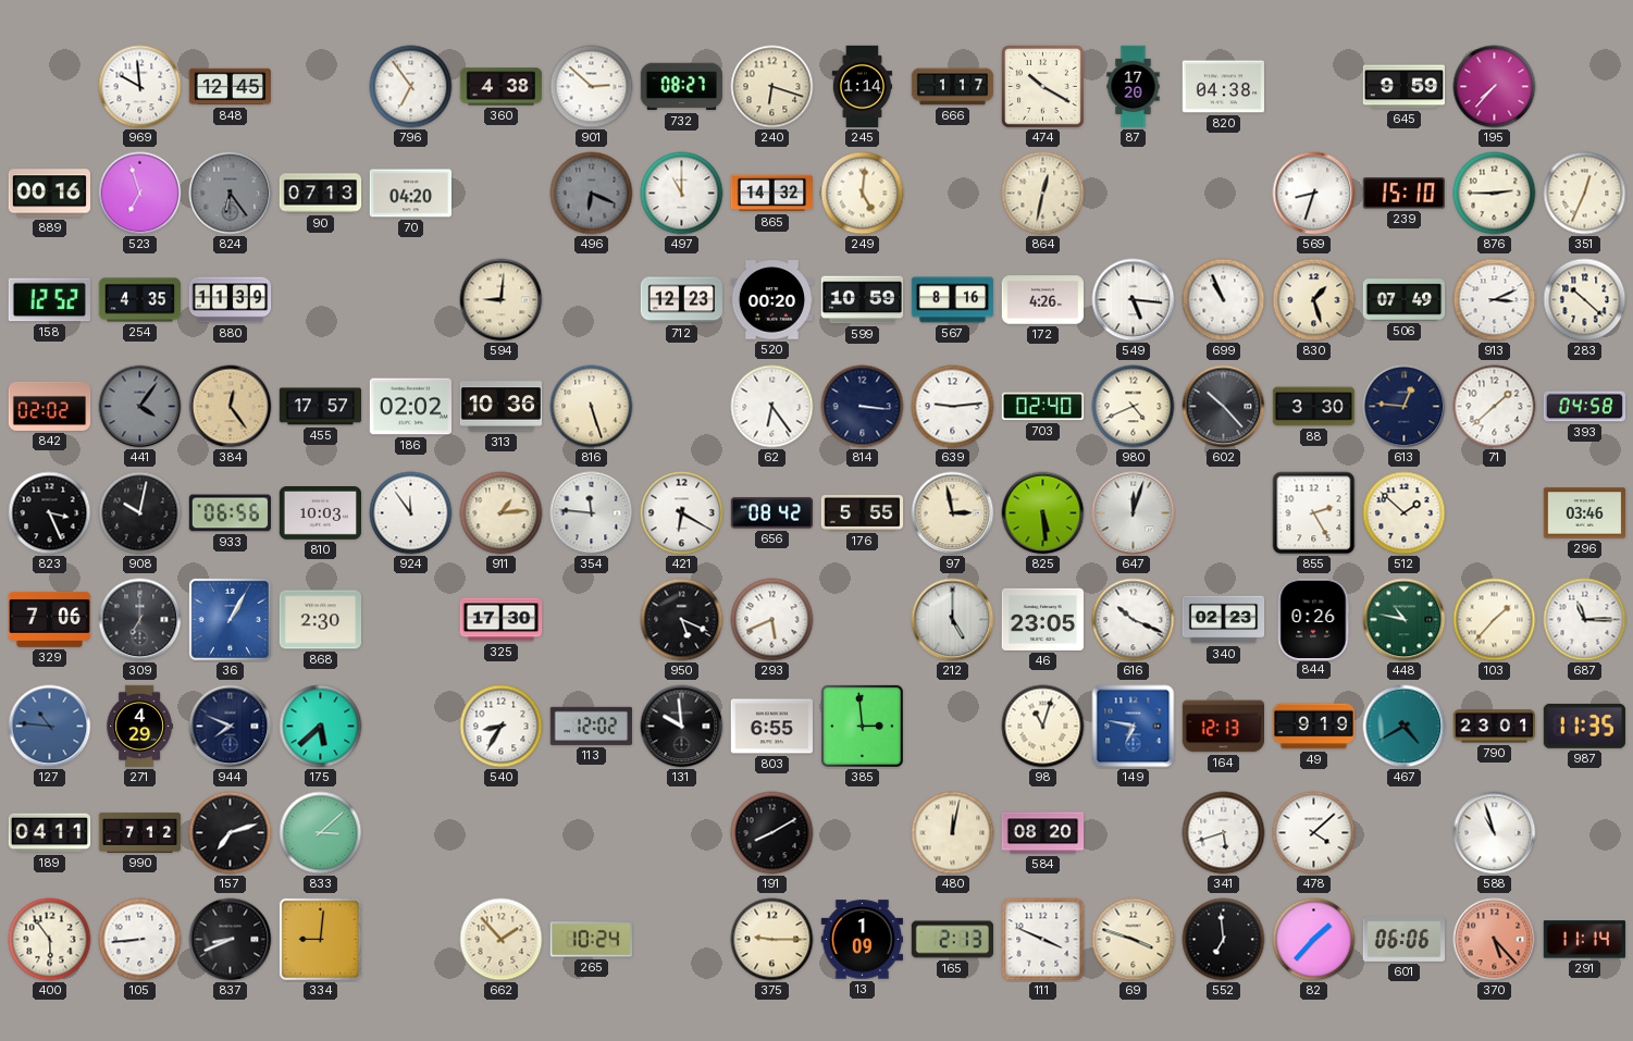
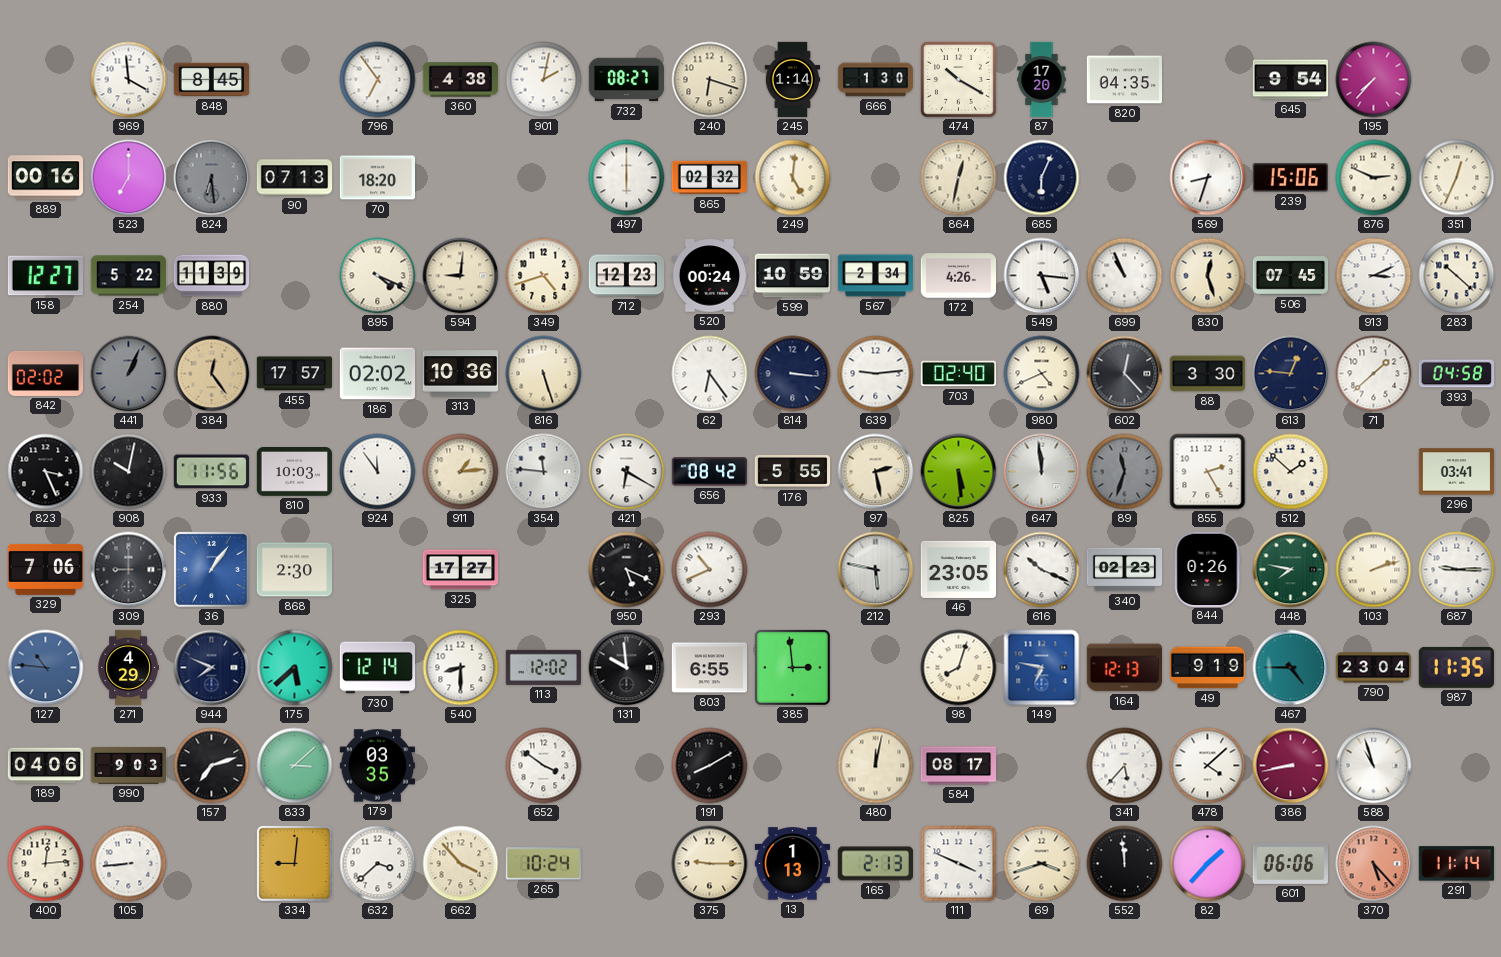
969: 9:59 -> 3:59
848: 12:45 -> 8:45
901: 2:52 -> 2:02
666: 1:17 -> 1:30
820: 04:38 -> 04:35
645: 9:59 -> 9:54
523: 6:57 -> 7:00
824: 6:24 -> 6:29
70: 04:20 -> 18:20
496: 6:19 -> none
497: 11:00 -> 6:00
865: 14:32 -> 02:32
685: none -> 6:04
239: 15:10 -> 15:06
876: 2:45 -> 2:49
158: 12:52 -> 12:27
254: 4:35 -> 5:22
895: none -> 4:19
349: none -> 4:42
520: 00:20 -> 00:24
567: 8:16 -> 2:34
830: 1:27 -> 12:27
506: 07:49 -> 07:45
441: 4:06 -> 1:04
602: 10:23 -> 12:23
933: 06:56 -> 11:56
97: 2:58 -> 2:28
647: 12:03 -> 11:59
89: none -> 11:33
296: 03:46 -> 03:41
309: 7:00 -> 9:00
36: 1:05 -> 1:06
325: 17:30 -> 17:27
293: 5:41 -> 10:41
212: 5:00 -> 5:47
448: 10:47 -> 7:47
103: 1:37 -> 2:12
687: 11:15 -> 9:15
730: none -> 12:14
540: 8:35 -> 8:30
98: 11:03 -> 8:03
467: 4:40 -> 4:45
790: 23:01 -> 23:04
189: 04:11 -> 04:06
990: 7:12 -> 9:03
179: none -> 03:35
652: none -> 3:51
584: 08:20 -> 08:17
341: 5:42 -> 5:37
386: none -> 8:43
400: 5:54 -> 12:14
837: 8:41 -> none
632: none -> 3:38
662: 1:53 -> 3:53
13: 1:09 -> 1:13
69: 3:48 -> 3:42
552: 6:59 -> 11:59
